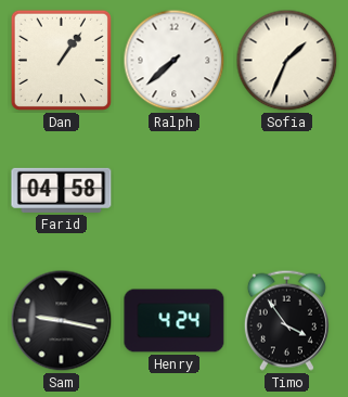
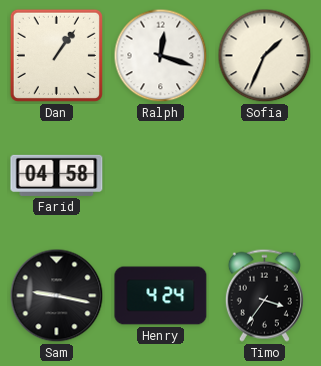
Ralph: 7:38 -> 12:18
Timo: 3:54 -> 3:36
